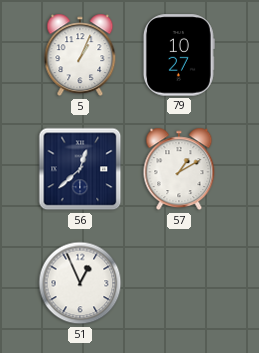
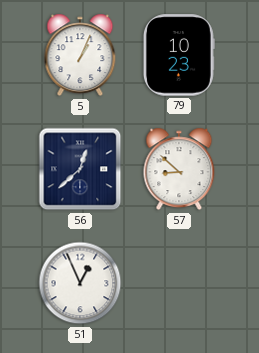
79: 10:27 -> 10:23
57: 1:10 -> 8:52
